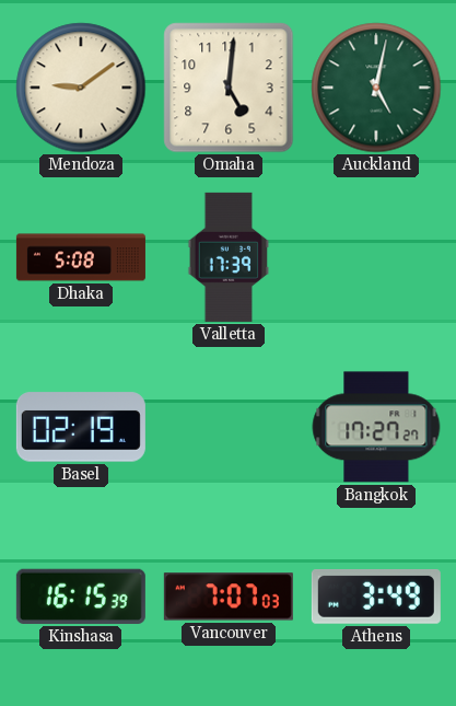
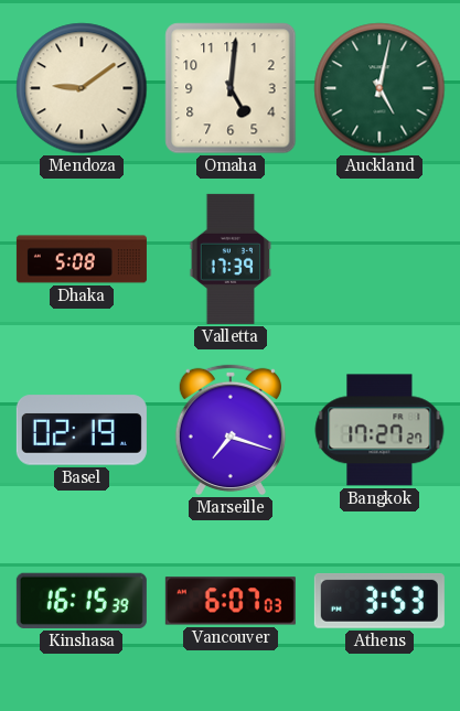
Marseille: none -> 7:18
Vancouver: 7:07 -> 6:07
Athens: 3:49 -> 3:53
